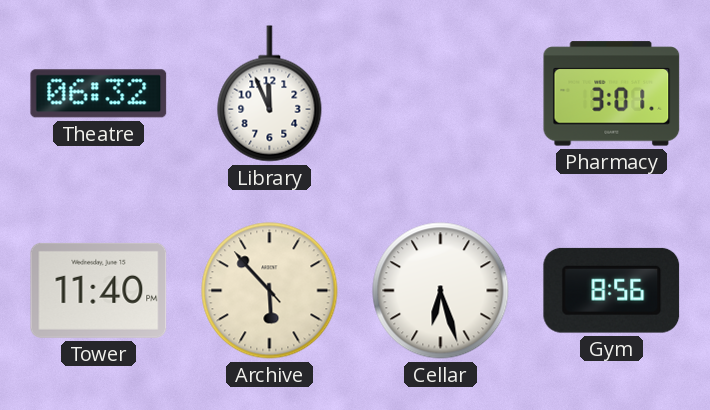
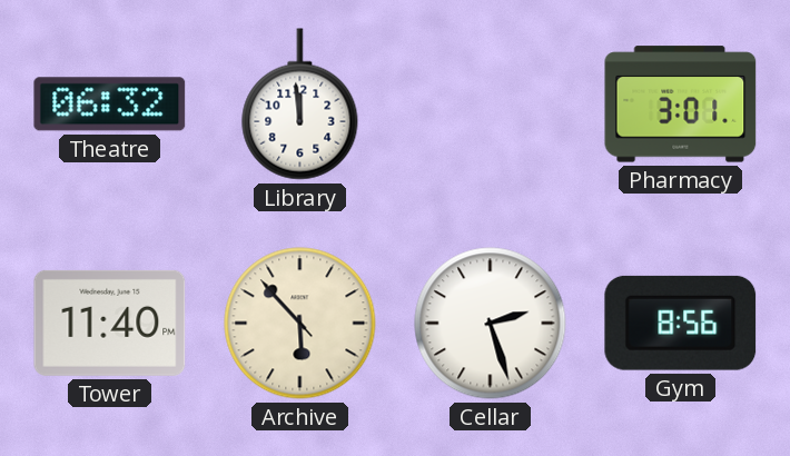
Library: 11:56 -> 11:59
Cellar: 6:27 -> 2:27
